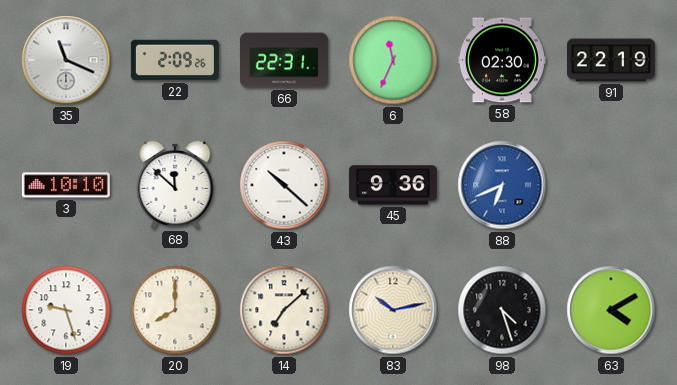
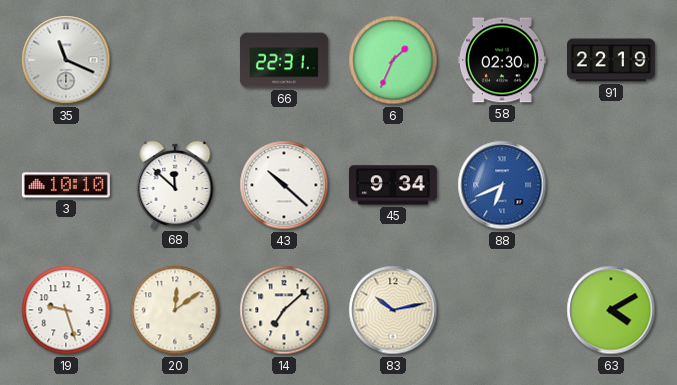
22: 2:09 -> none
6: 11:34 -> 1:34
45: 9:36 -> 9:34
20: 8:00 -> 12:09
98: 4:27 -> none
